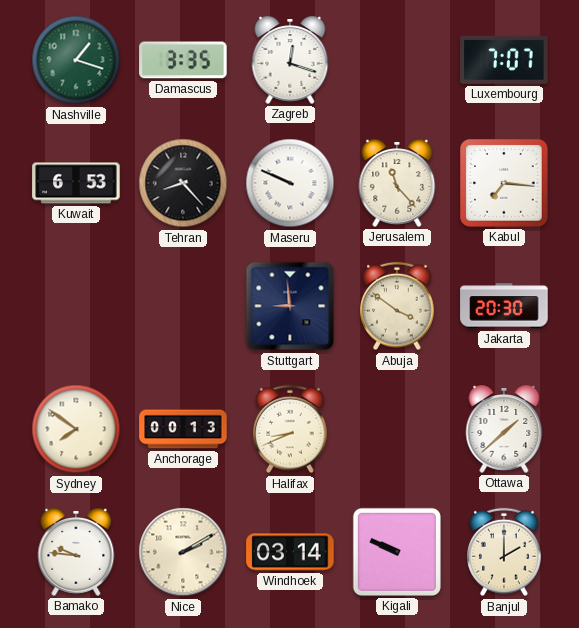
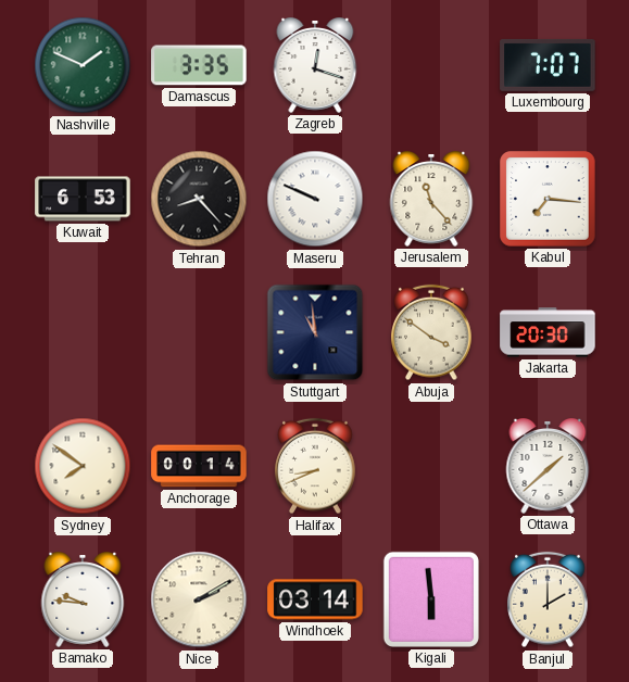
Nashville: 1:18 -> 1:49
Stuttgart: 8:59 -> 10:59
Anchorage: 00:13 -> 00:14
Kigali: 9:49 -> 5:59
